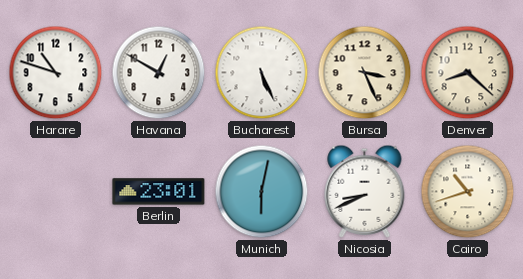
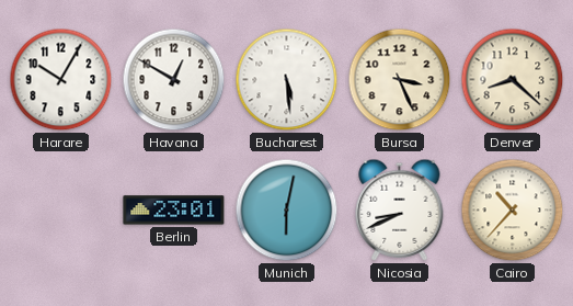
Harare: 10:48 -> 10:05
Bucharest: 5:26 -> 5:29
Cairo: 10:42 -> 10:37
